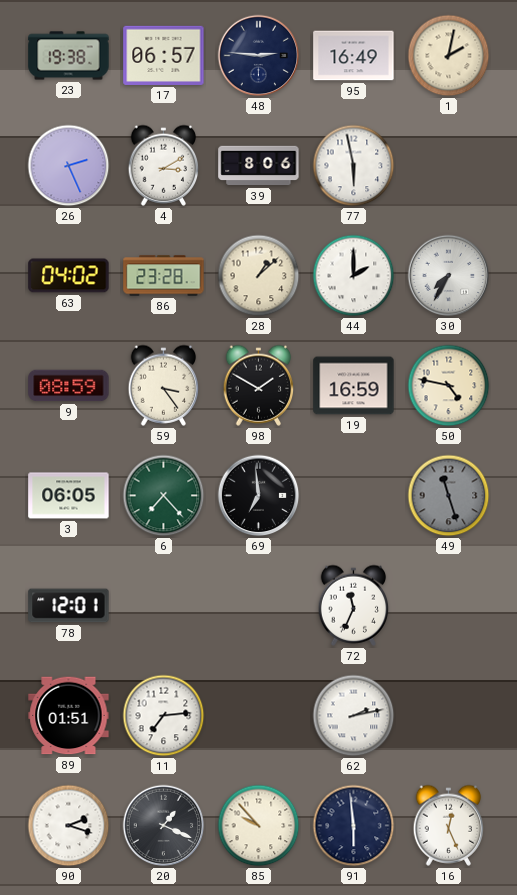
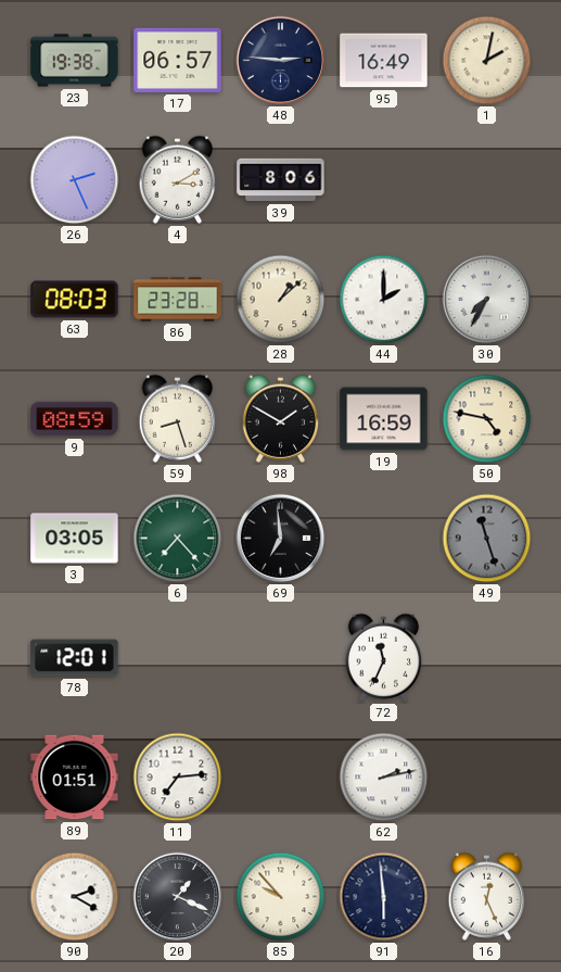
77: 5:58 -> none
63: 04:02 -> 08:03
59: 3:24 -> 8:27
3: 06:05 -> 03:05
90: 2:18 -> 2:20
